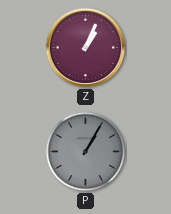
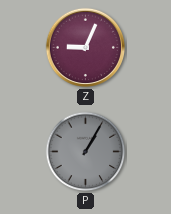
Z: 1:04 -> 9:04
